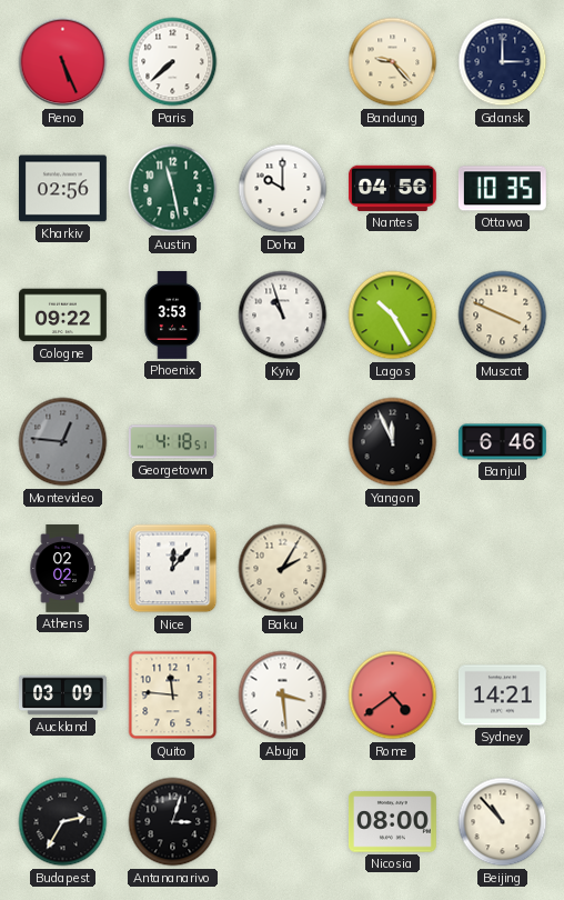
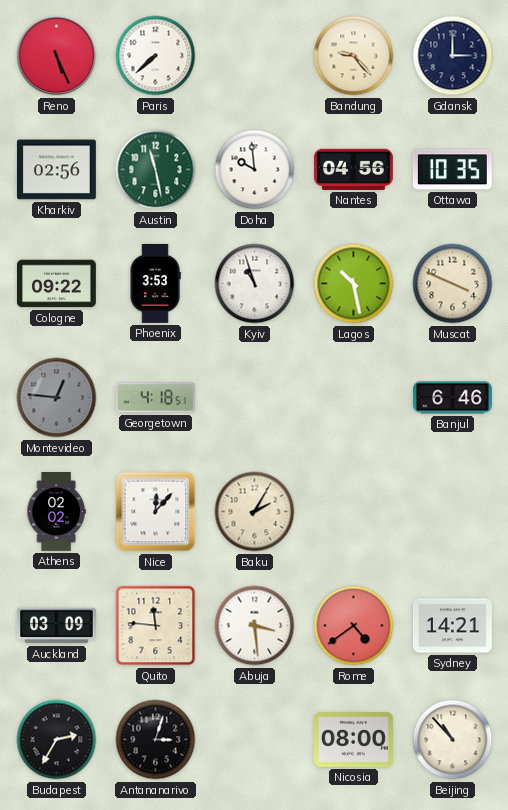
Doha: 10:00 -> 9:59
Lagos: 10:25 -> 10:28
Yangon: 11:56 -> none
